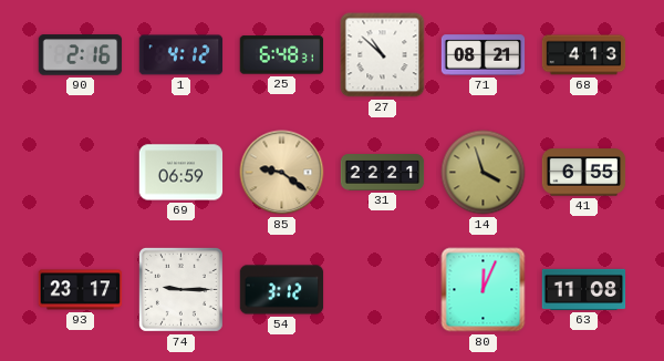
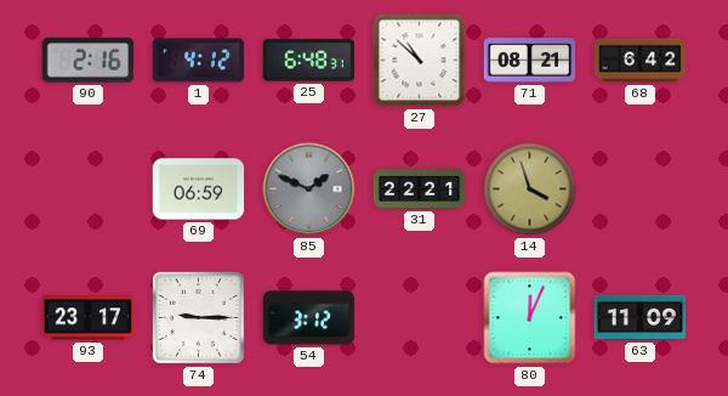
68: 4:13 -> 6:42
85: 9:21 -> 1:49
85 dial: champagne -> grey
41: 6:55 -> none
63: 11:08 -> 11:09
